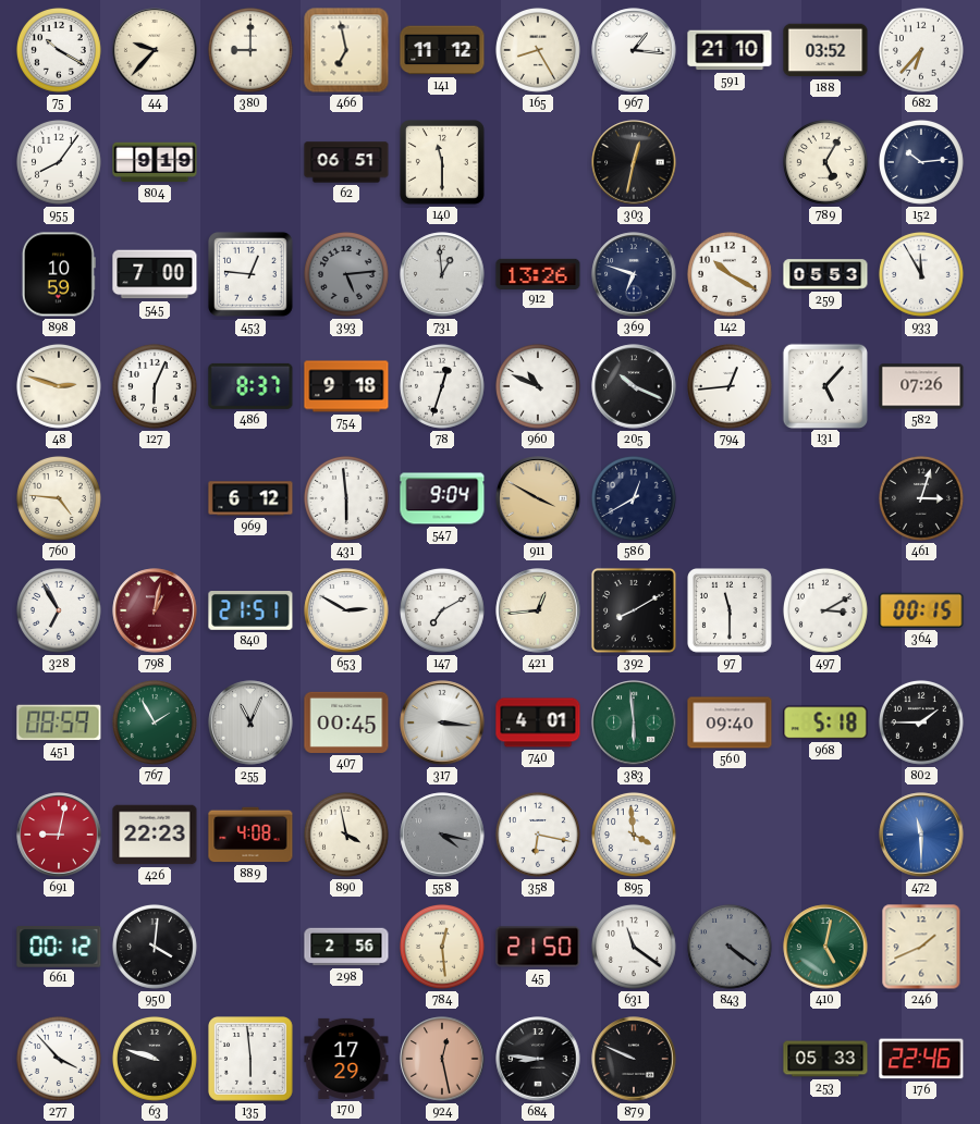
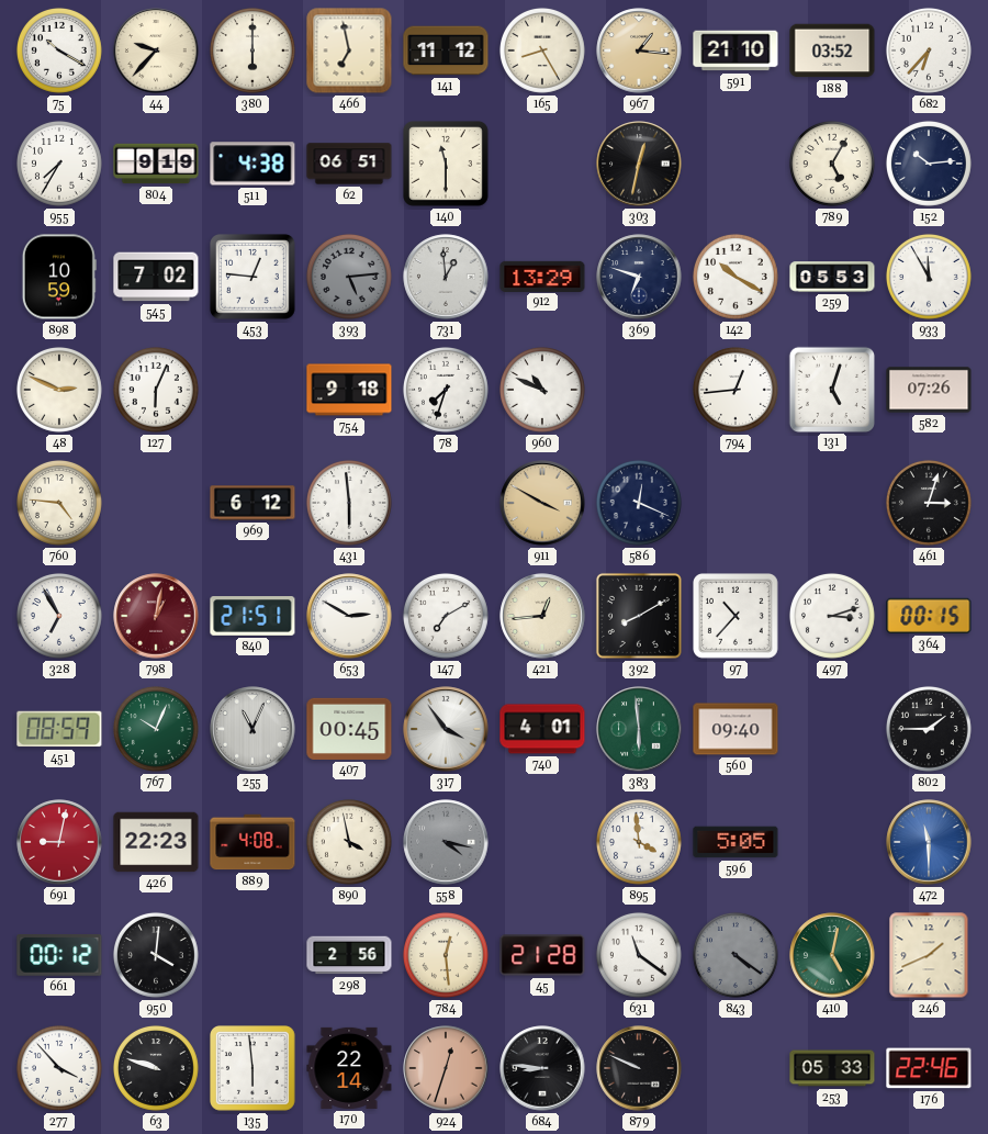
380: 9:00 -> 6:00
967 dial: white -> champagne
955: 8:06 -> 7:35
511: none -> 4:38
545: 7:00 -> 7:02
912: 13:26 -> 13:29
48: 2:48 -> 2:49
486: 8:37 -> none
78: 12:33 -> 7:33
205: 10:19 -> none
131: 5:07 -> 5:03
547: 9:04 -> none
586: 12:40 -> 12:19
97: 11:30 -> 10:37
497: 3:10 -> 3:12
767: 1:55 -> 10:04
317: 3:16 -> 3:54
968: 5:18 -> none
358: 6:17 -> none
596: none -> 5:05
45: 21:50 -> 21:28
170: 17:29 -> 22:14
924: 12:28 -> 12:33
